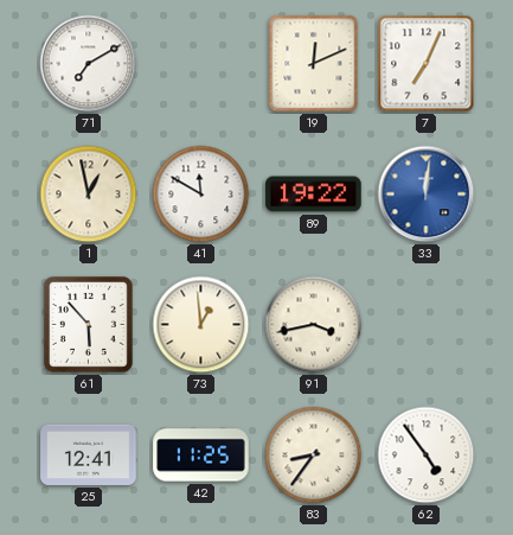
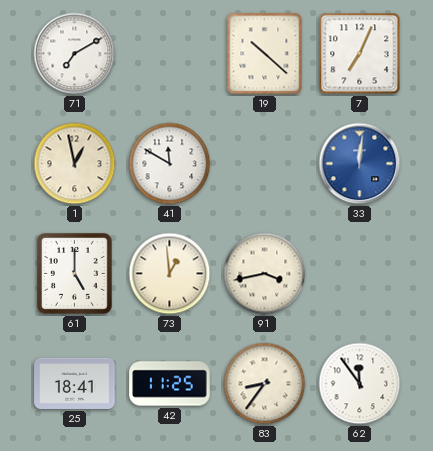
19: 12:11 -> 10:22
89: 19:22 -> none
61: 5:53 -> 5:00
25: 12:41 -> 18:41
62: 4:54 -> 11:54
